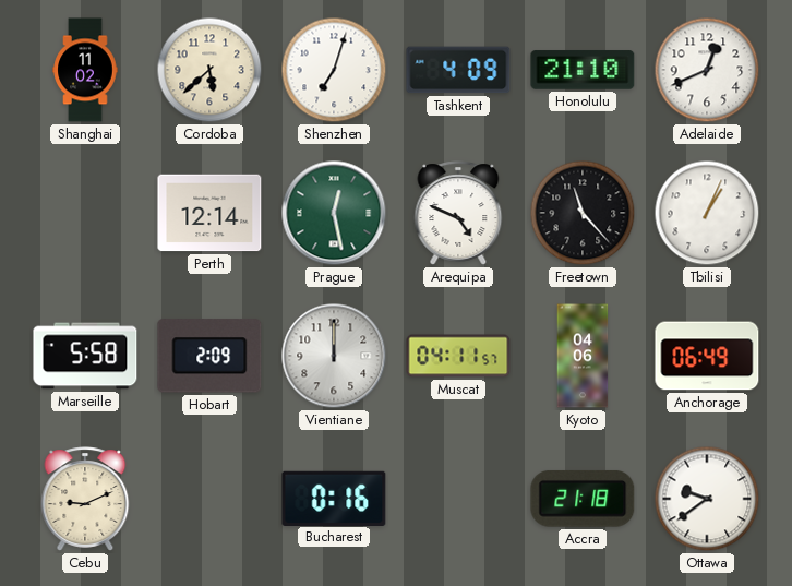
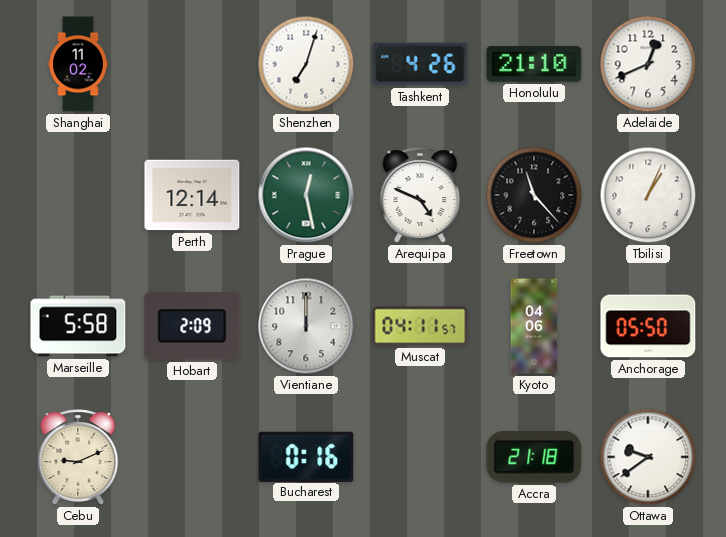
Cordoba: 5:38 -> none
Tashkent: 4:09 -> 4:26
Anchorage: 06:49 -> 05:50
